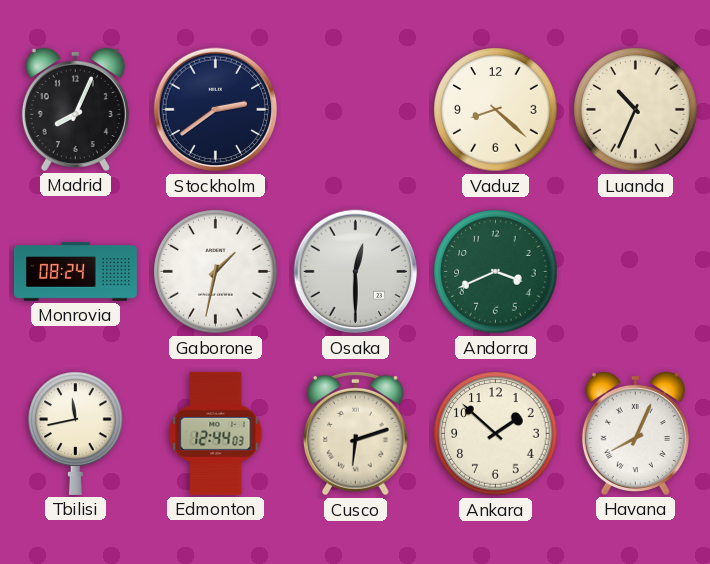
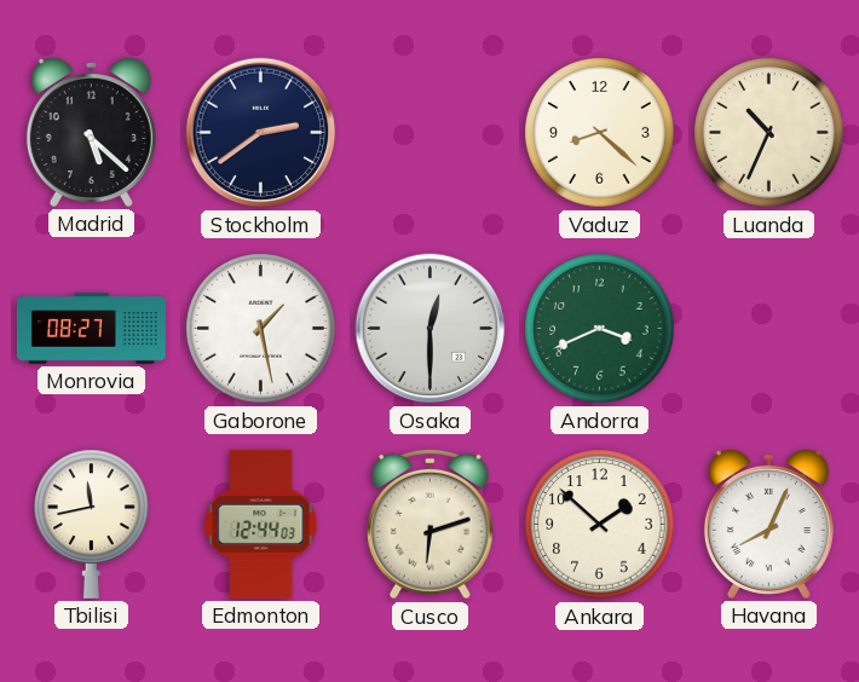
Madrid: 8:04 -> 5:22
Monrovia: 08:24 -> 08:27
Gaborone: 1:32 -> 1:28
